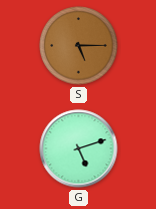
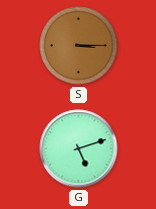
S: 5:15 -> 3:15
